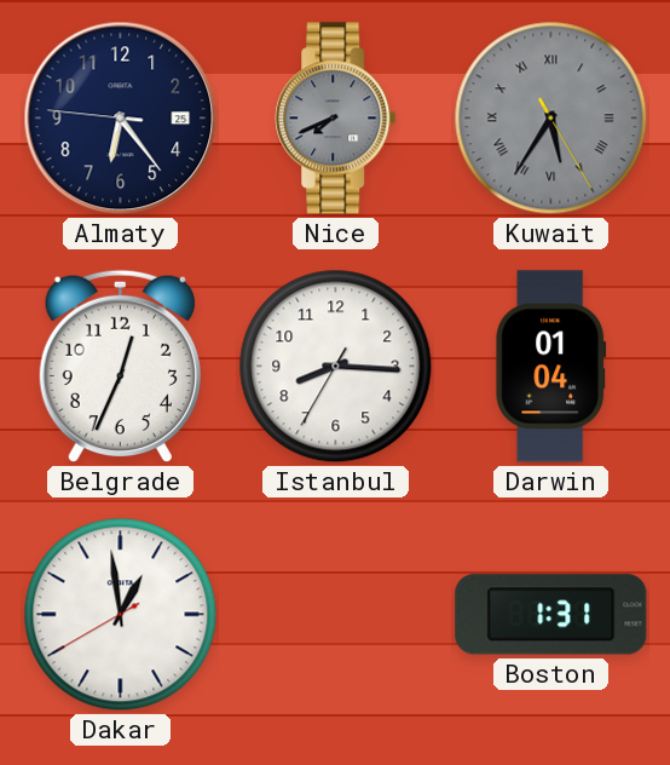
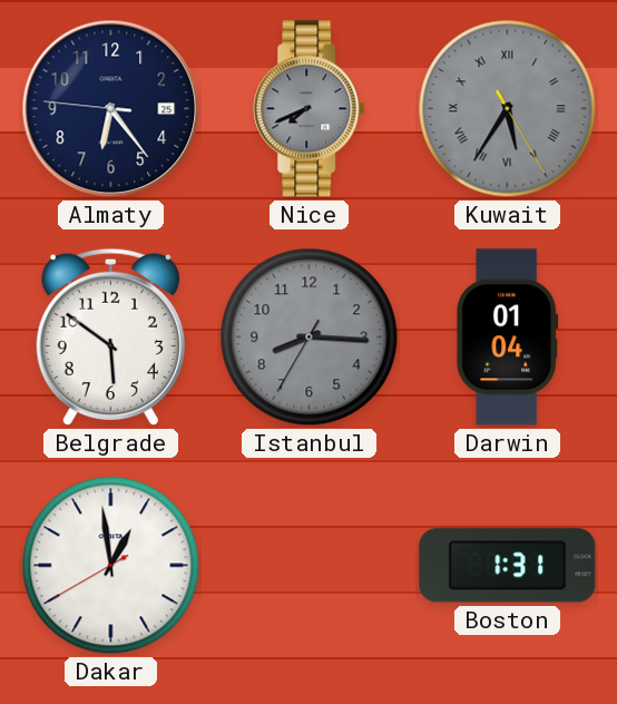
Belgrade: 12:34 -> 5:51
Istanbul dial: white -> grey
